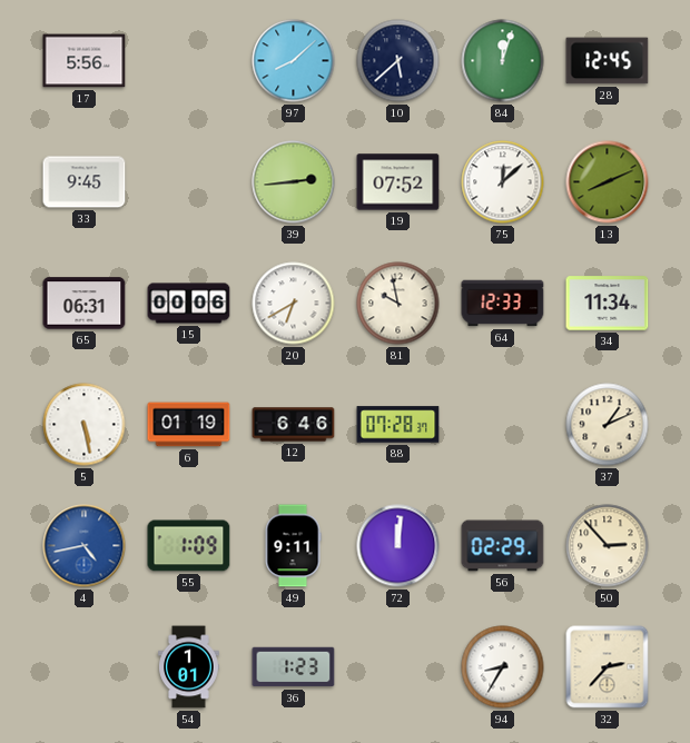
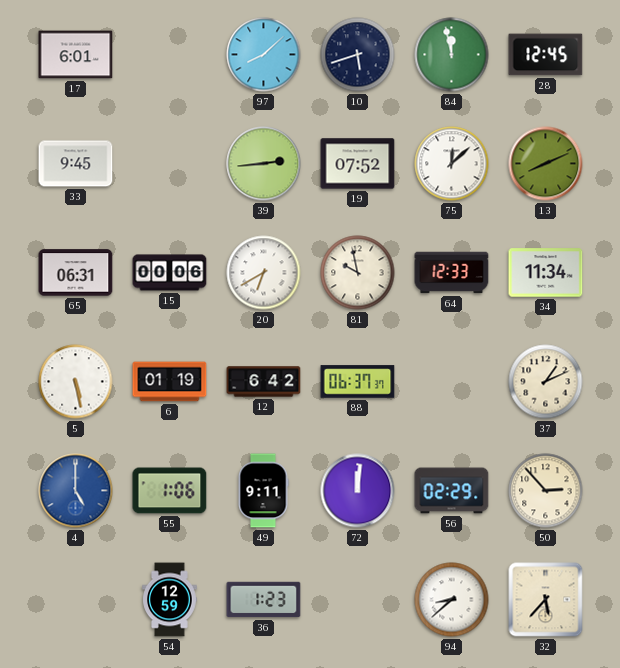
17: 5:56 -> 6:01
10: 5:38 -> 5:42
84: 12:03 -> 11:58
12: 6:46 -> 6:42
88: 07:28 -> 06:37
4: 4:43 -> 5:00
55: 1:09 -> 1:06
54: 1:01 -> 12:59
94: 8:35 -> 8:38
32: 2:37 -> 5:37
